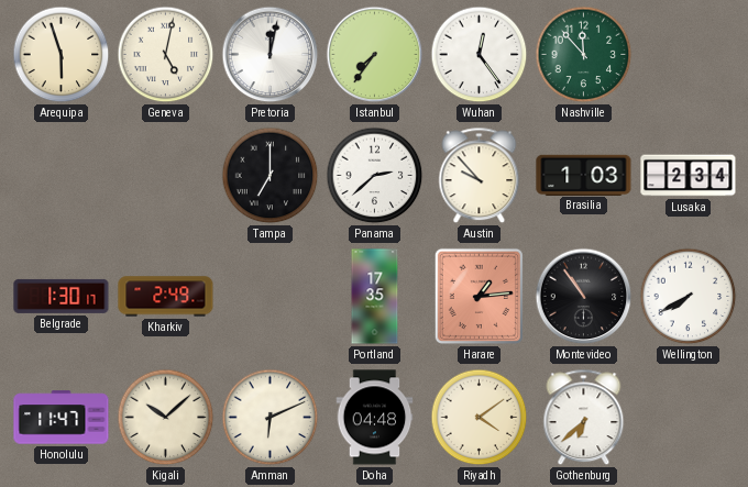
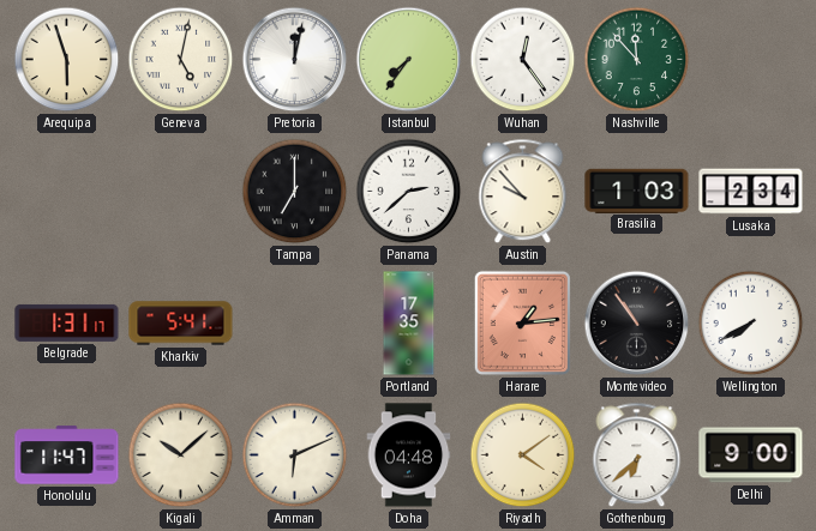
Belgrade: 1:30 -> 1:31
Kharkiv: 2:49 -> 5:41
Delhi: none -> 9:00
